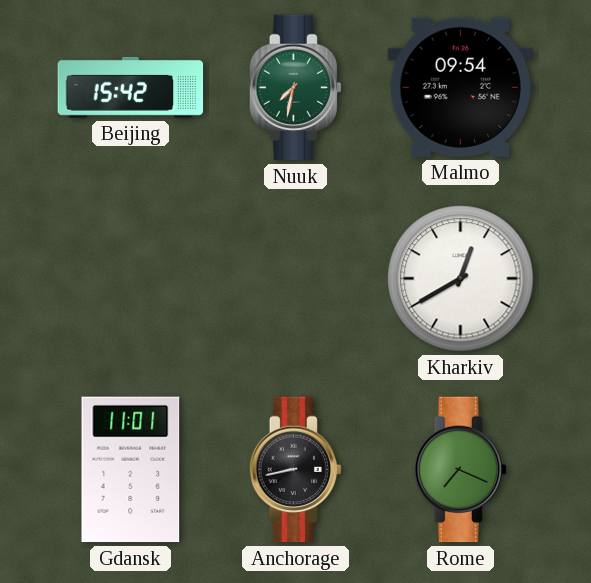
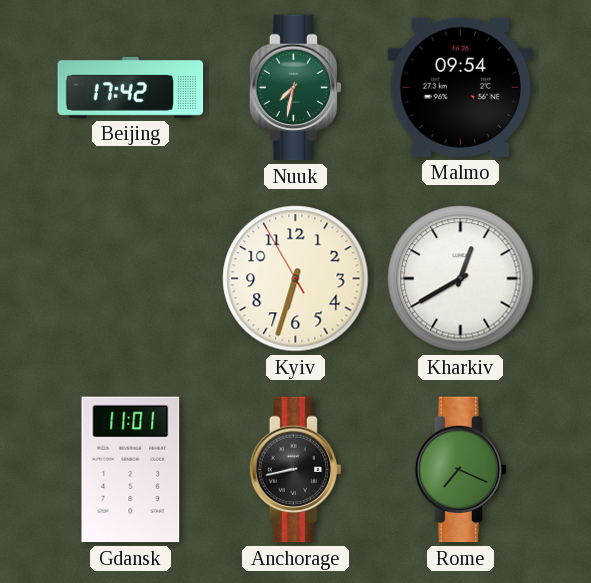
Beijing: 15:42 -> 17:42
Kyiv: none -> 6:32
